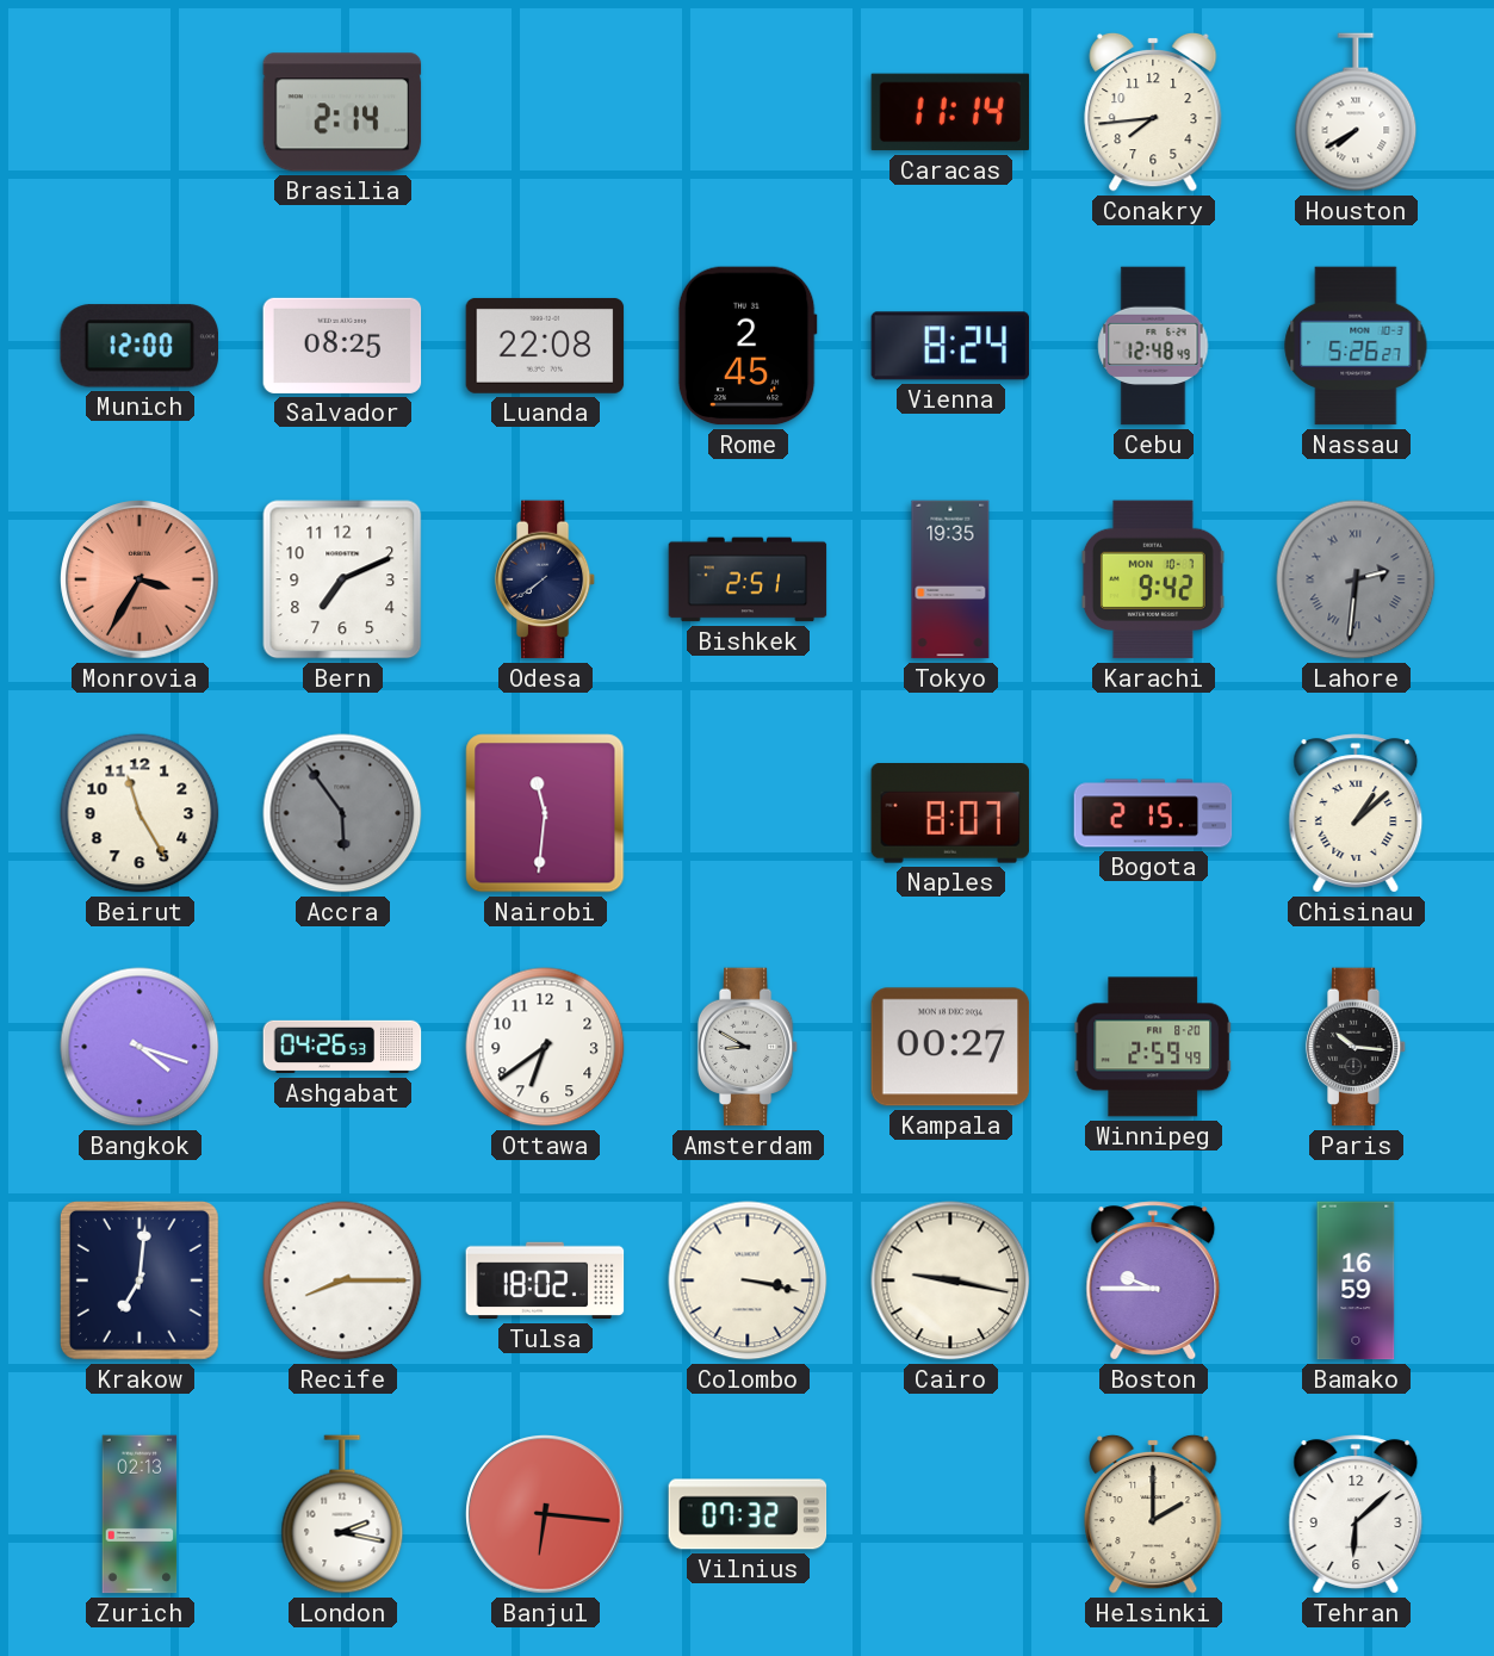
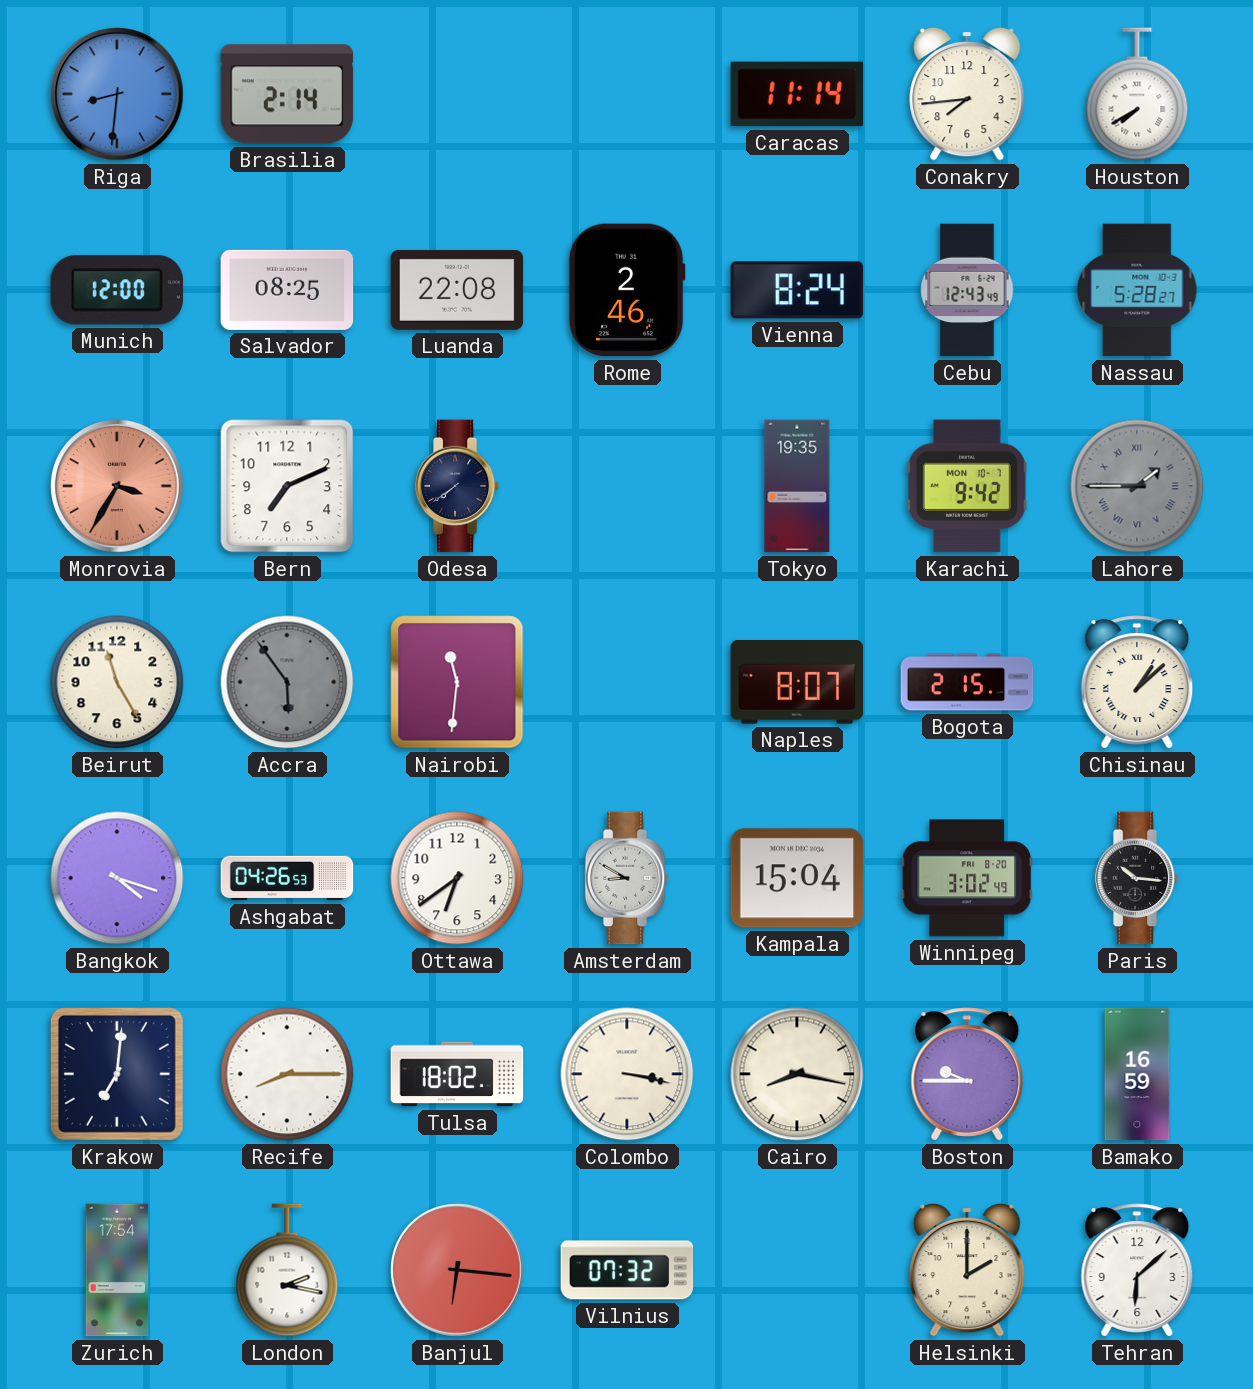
Riga: none -> 8:31
Rome: 2:45 -> 2:46
Cebu: 12:48 -> 12:43
Nassau: 5:26 -> 5:28
Bishkek: 2:51 -> none
Lahore: 2:31 -> 1:45
Kampala: 00:27 -> 15:04
Winnipeg: 2:59 -> 3:02
Cairo: 9:17 -> 8:17
Zurich: 02:13 -> 17:54
